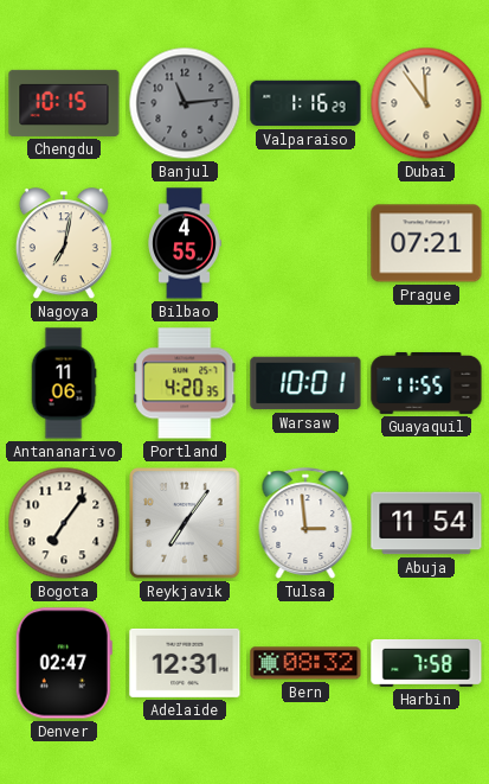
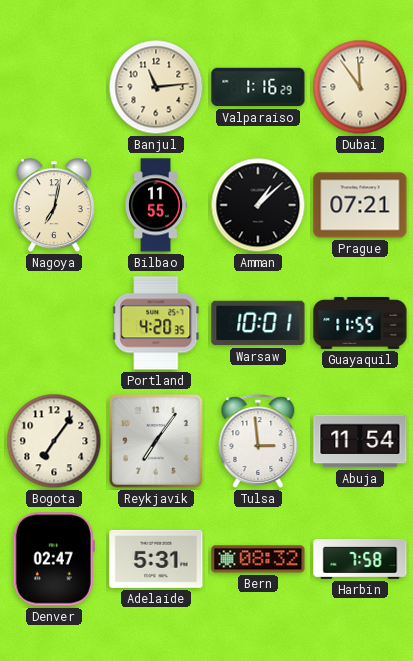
Chengdu: 10:15 -> none
Banjul dial: grey -> cream
Bilbao: 4:55 -> 11:55
Amman: none -> 1:08
Antananarivo: 11:06 -> none
Adelaide: 12:31 -> 5:31
